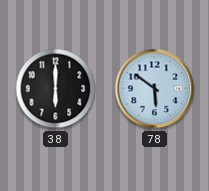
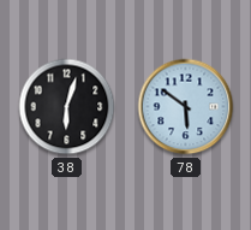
38: 6:00 -> 6:03
